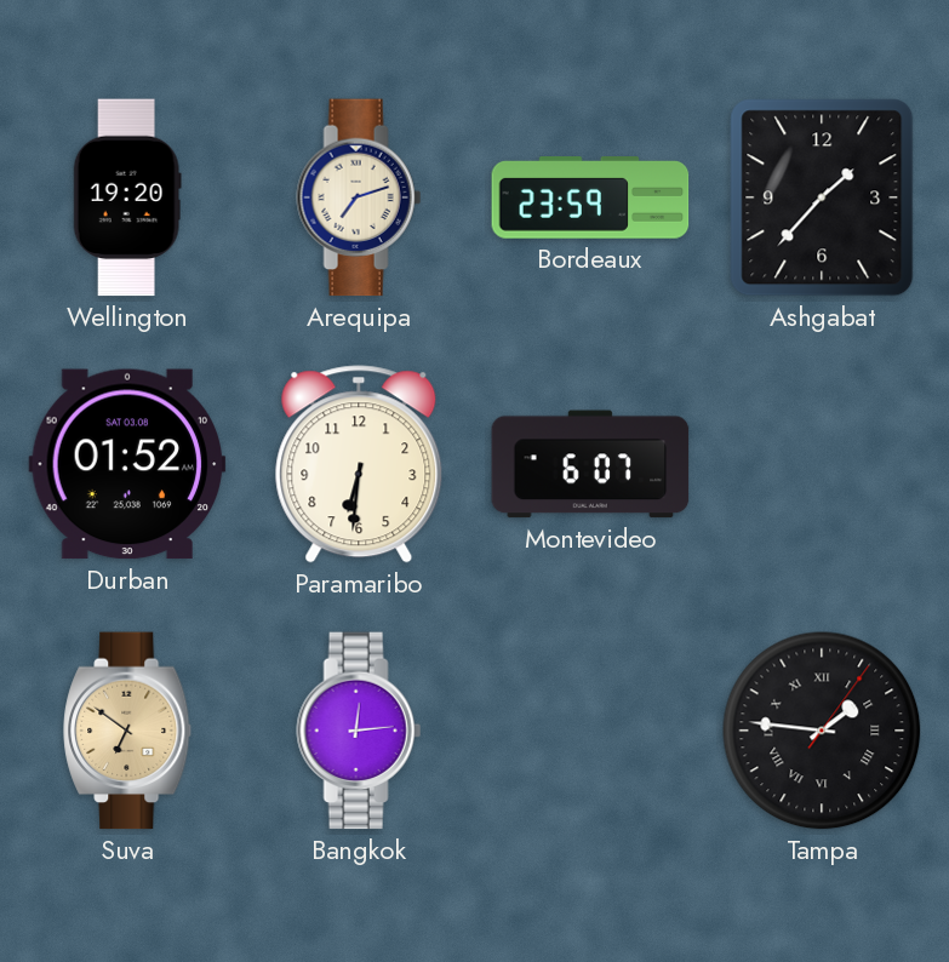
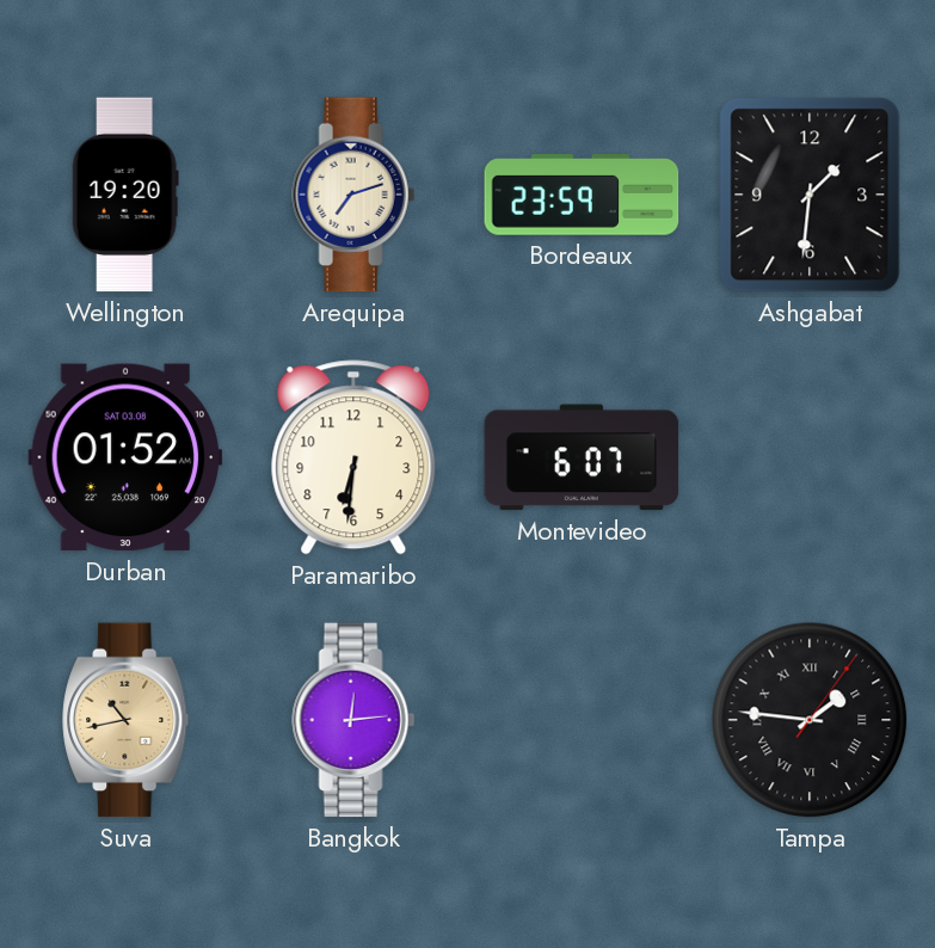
Ashgabat: 1:37 -> 1:31
Suva: 6:51 -> 10:43
